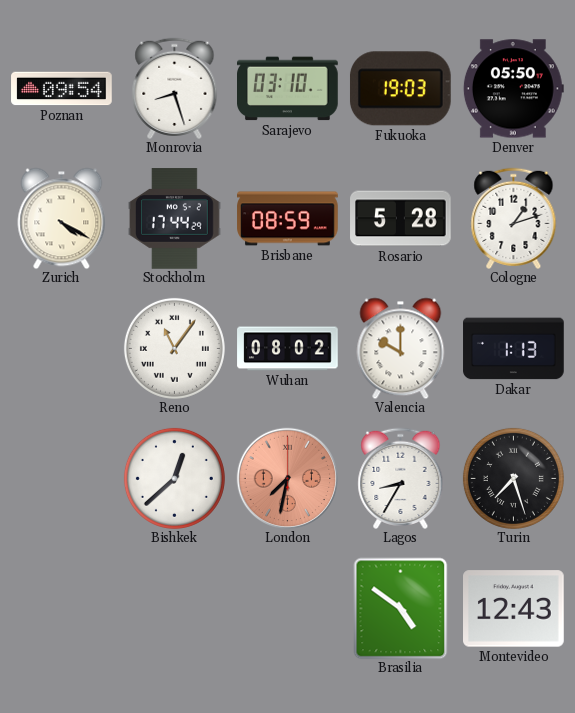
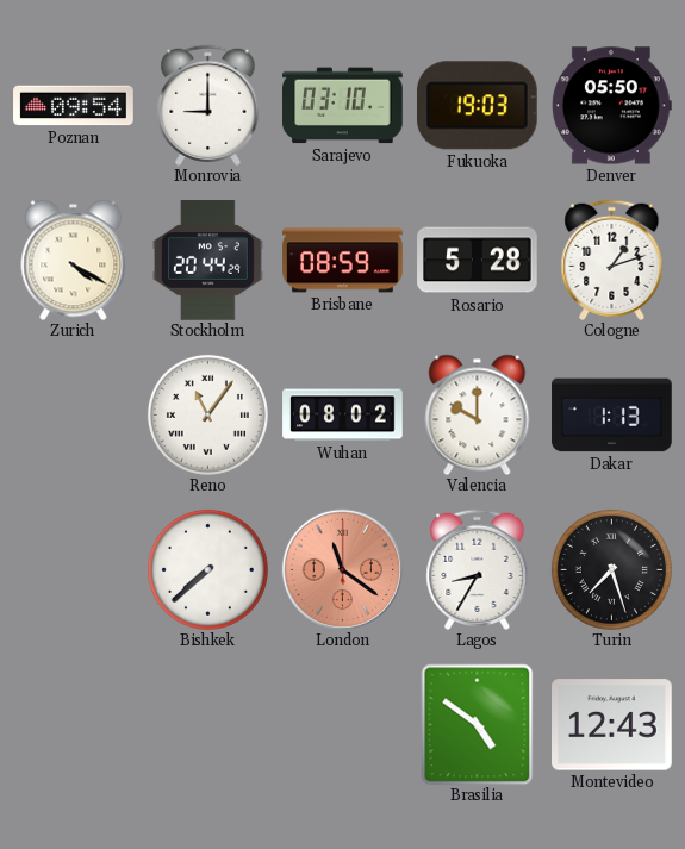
Monrovia: 8:27 -> 9:00
Stockholm: 17:44 -> 20:44
Bishkek: 12:38 -> 7:38
London: 7:32 -> 11:21
